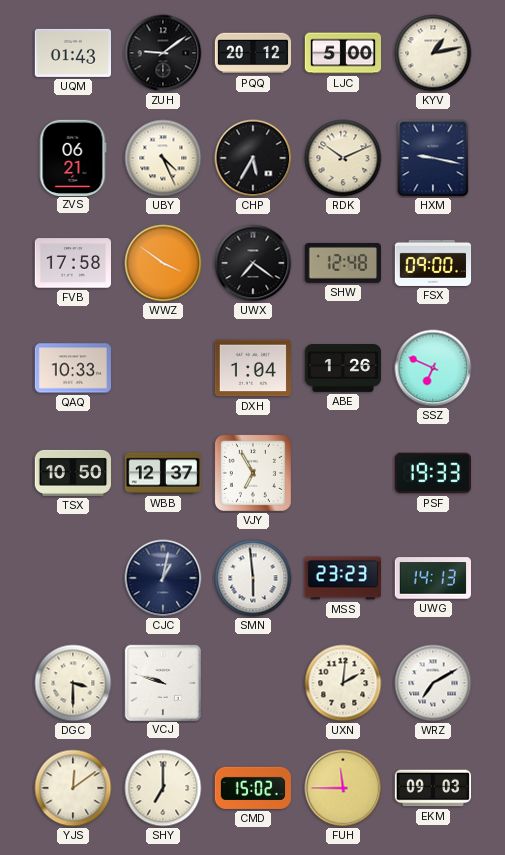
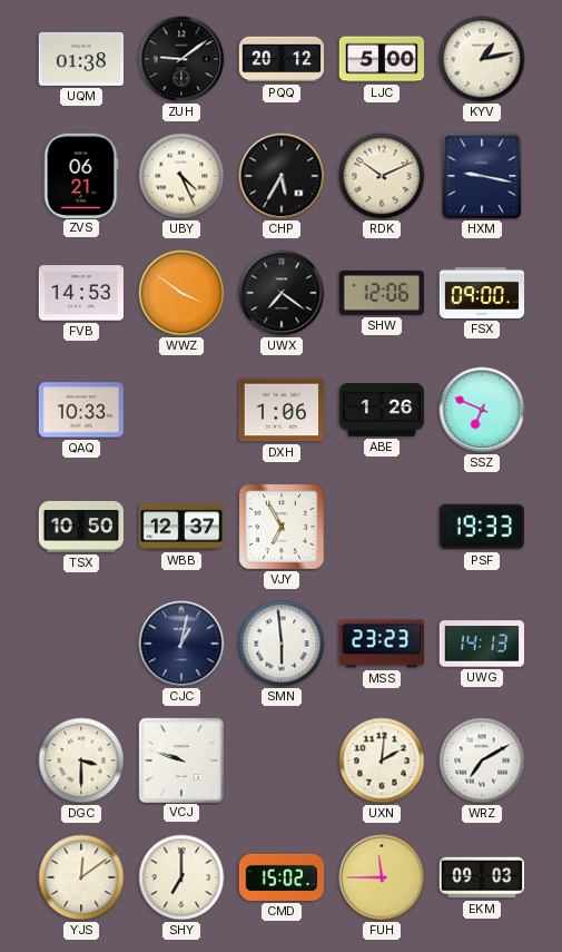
UQM: 01:43 -> 01:38
FVB: 17:58 -> 14:53
SHW: 12:48 -> 12:06
DXH: 1:04 -> 1:06
